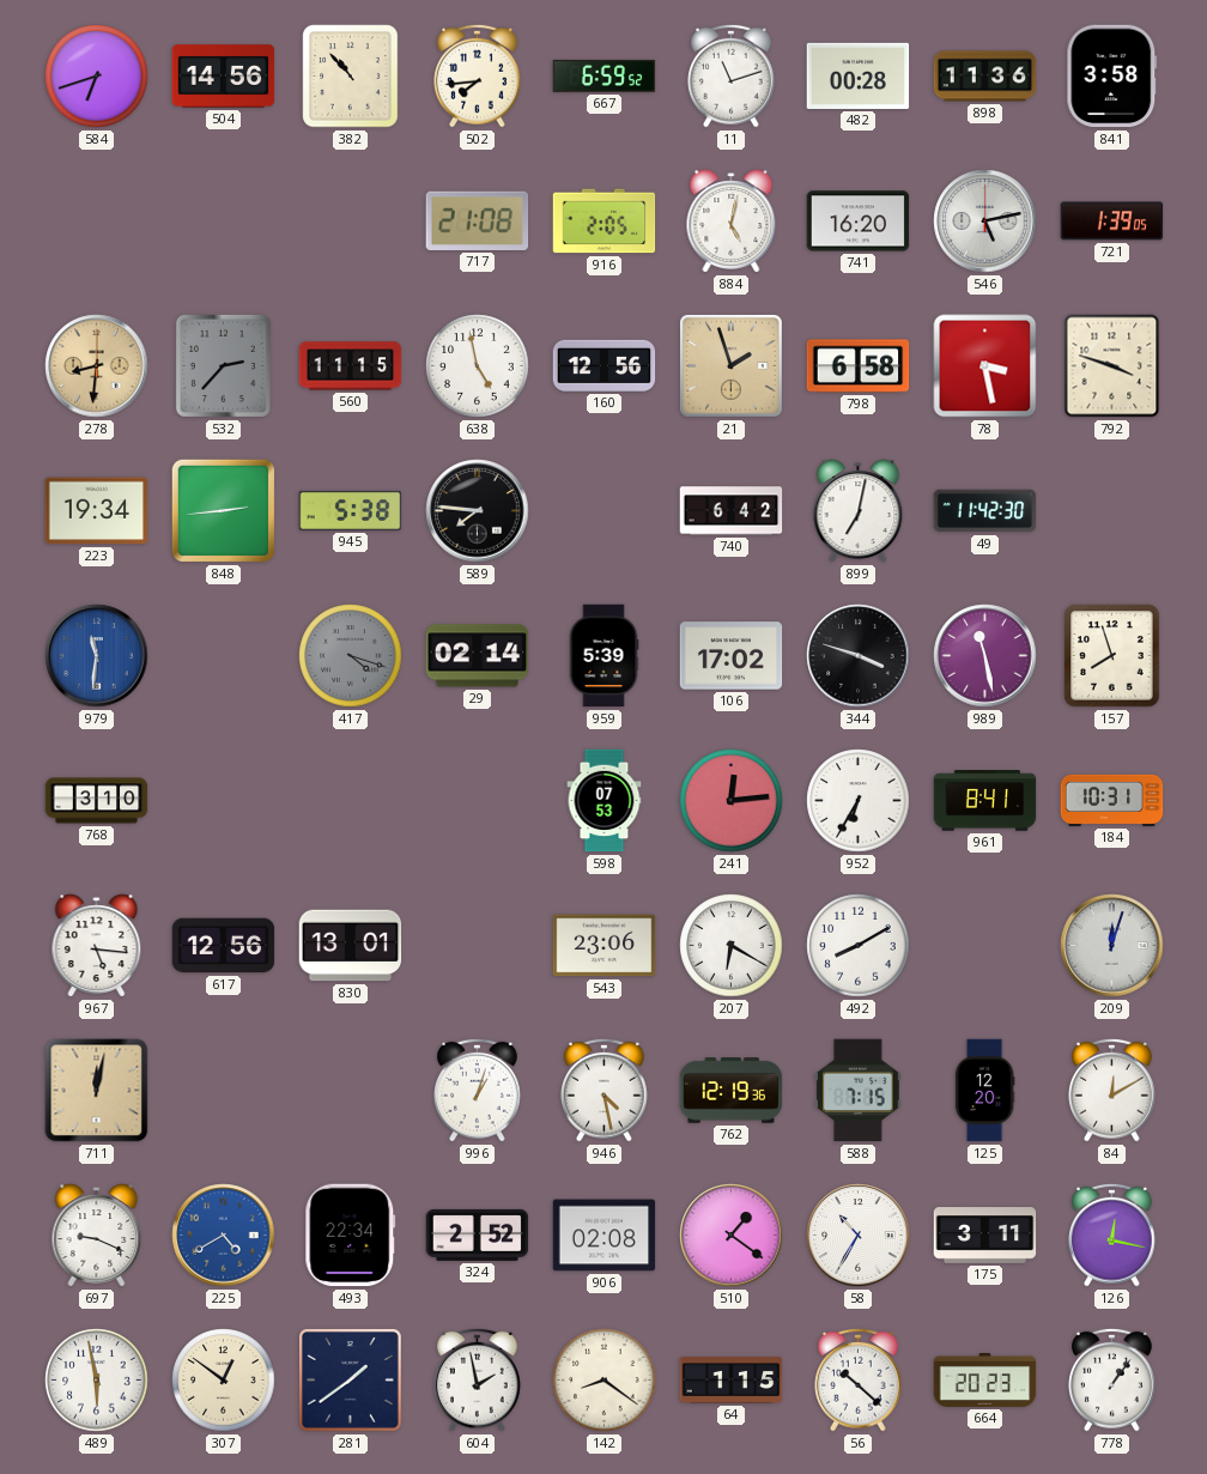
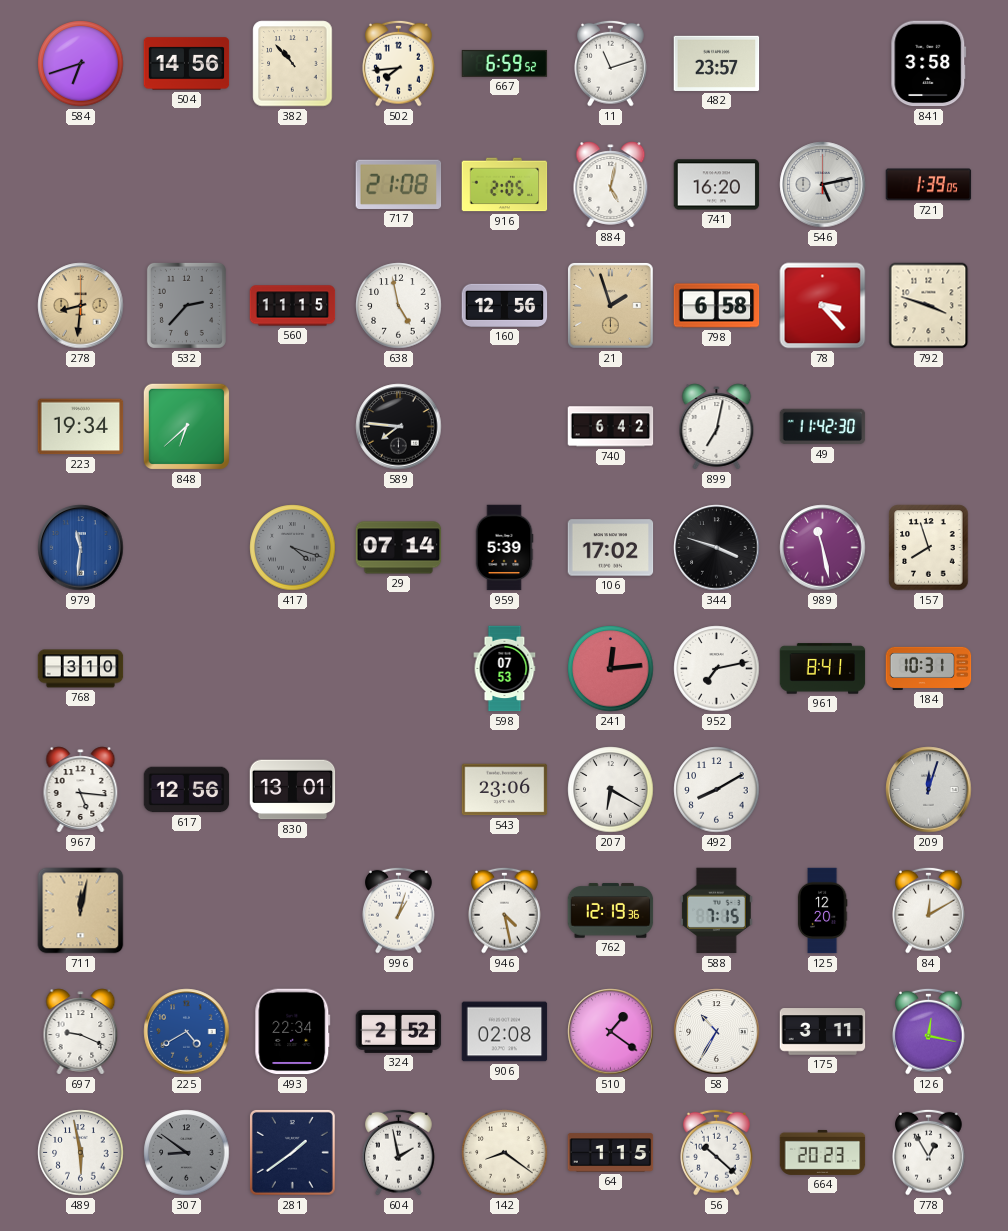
482: 00:28 -> 23:57
898: 11:36 -> none
78: 3:28 -> 3:23
848: 2:44 -> 6:38
945: 5:38 -> none
29: 02:14 -> 07:14
952: 6:35 -> 7:13
307: 12:51 -> 8:51
307 dial: cream -> grey
778: 1:06 -> 12:55
